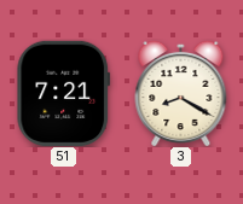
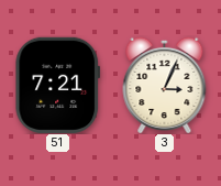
3: 8:20 -> 3:04
